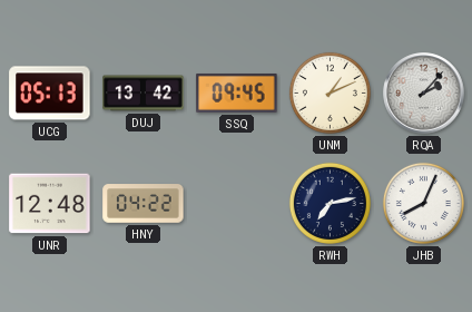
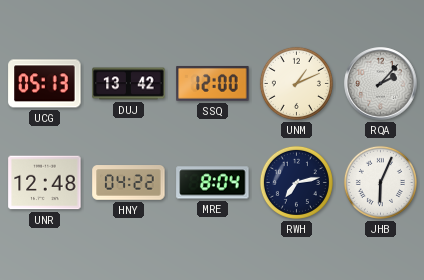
SSQ: 09:45 -> 12:00
MRE: none -> 8:04
JHB: 8:04 -> 6:04
